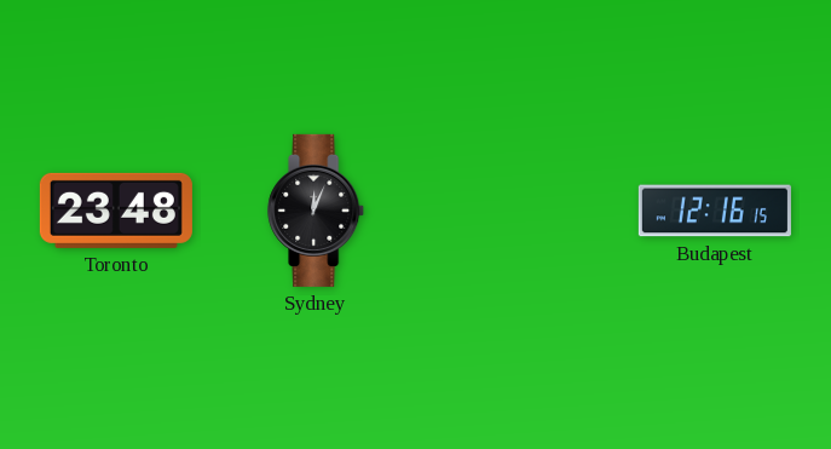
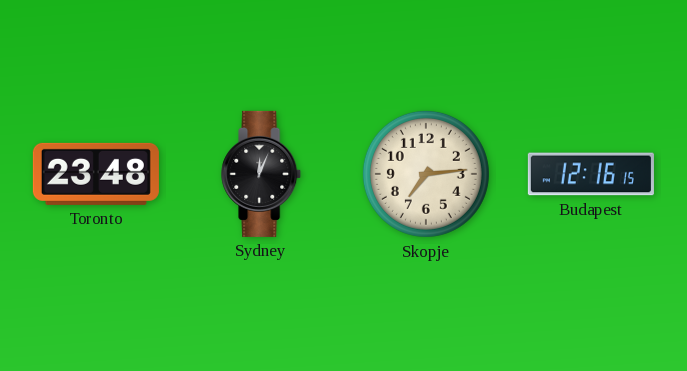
Skopje: none -> 7:14
